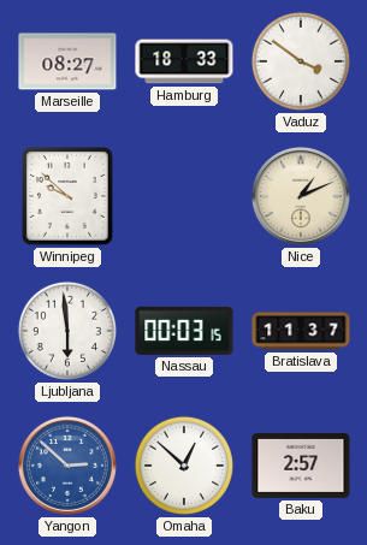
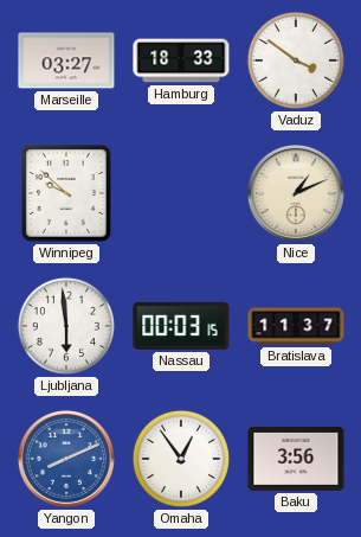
Marseille: 08:27 -> 03:27
Yangon: 2:52 -> 8:11
Omaha: 12:52 -> 12:54
Baku: 2:57 -> 3:56
